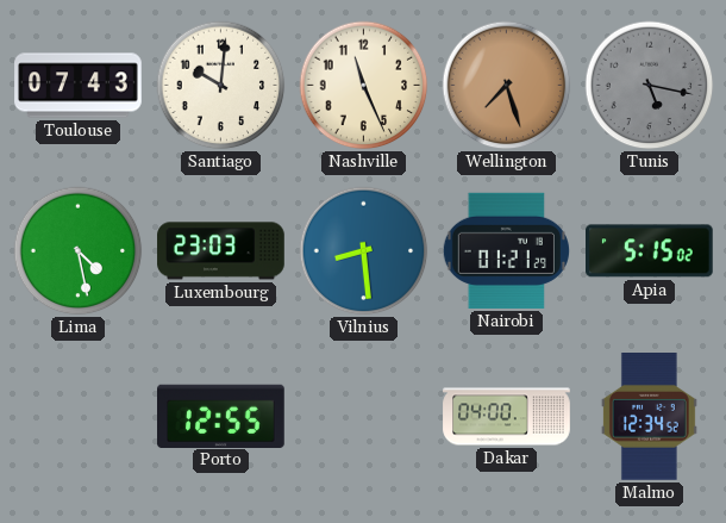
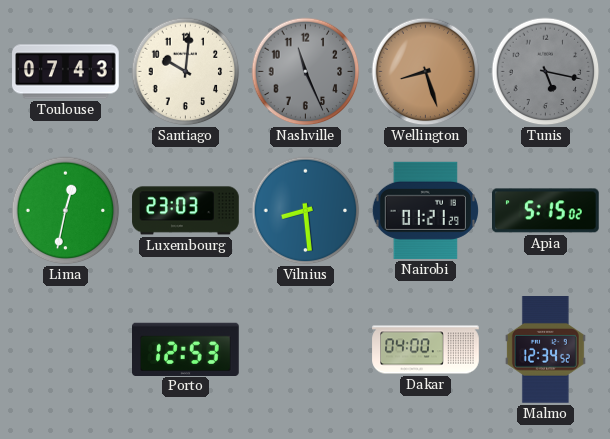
Nashville dial: cream -> grey
Wellington: 7:27 -> 8:27
Lima: 4:28 -> 12:32
Porto: 12:55 -> 12:53
